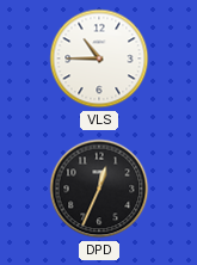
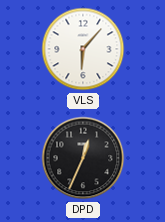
VLS: 10:45 -> 6:07
